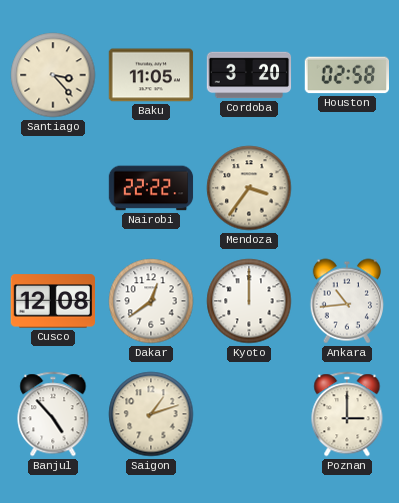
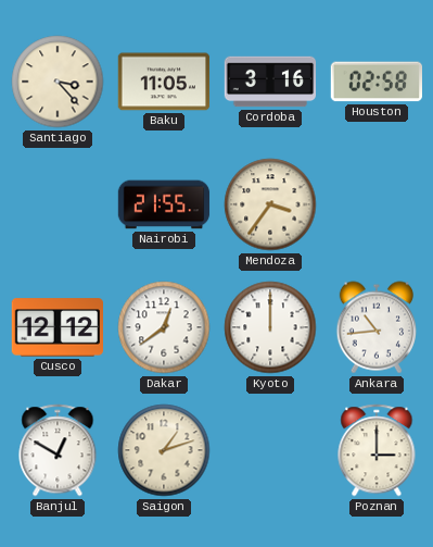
Cordoba: 3:20 -> 3:16
Nairobi: 22:22 -> 21:55
Cusco: 12:08 -> 12:12
Banjul: 4:53 -> 12:50
